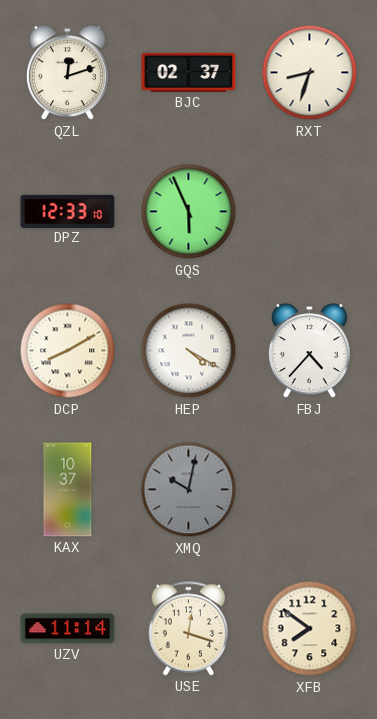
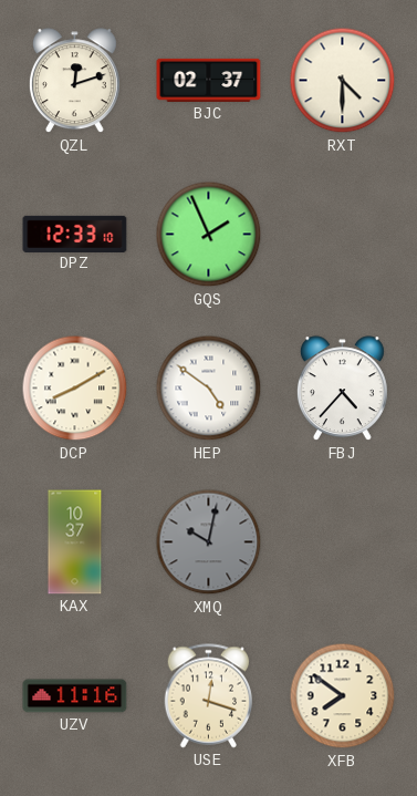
RXT: 8:33 -> 4:30
GQS: 5:56 -> 1:56
HEP: 4:20 -> 4:51
UZV: 11:14 -> 11:16
